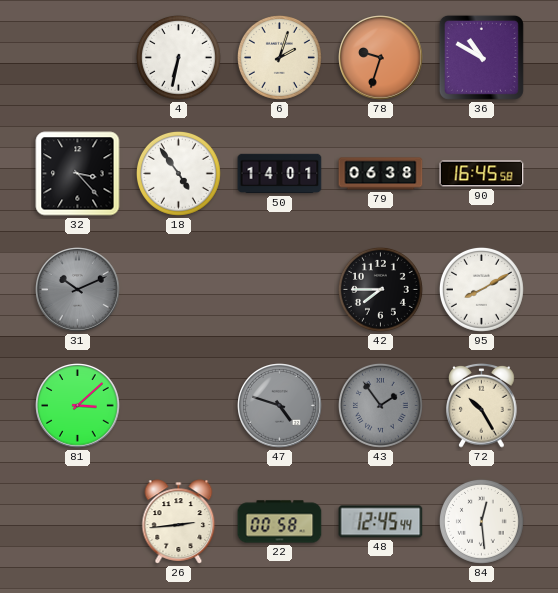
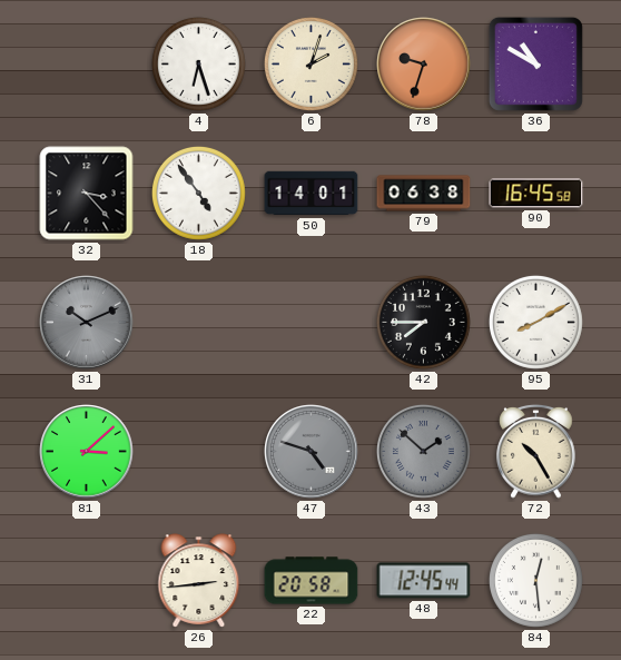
4: 6:32 -> 6:27
43: 1:54 -> 1:52
22: 00:58 -> 20:58
